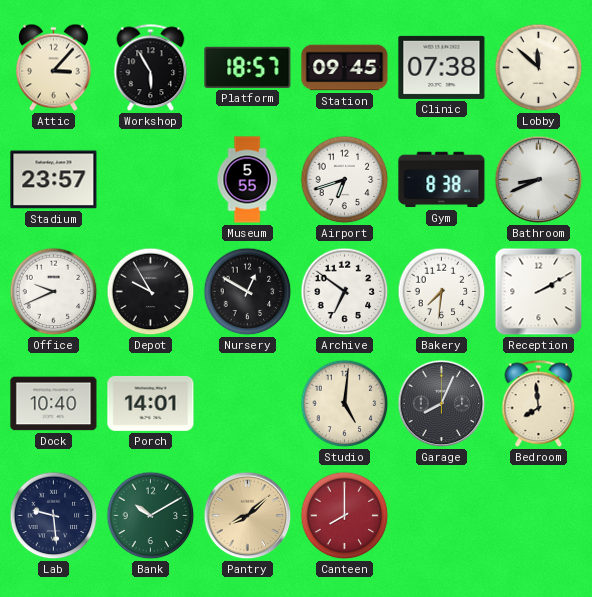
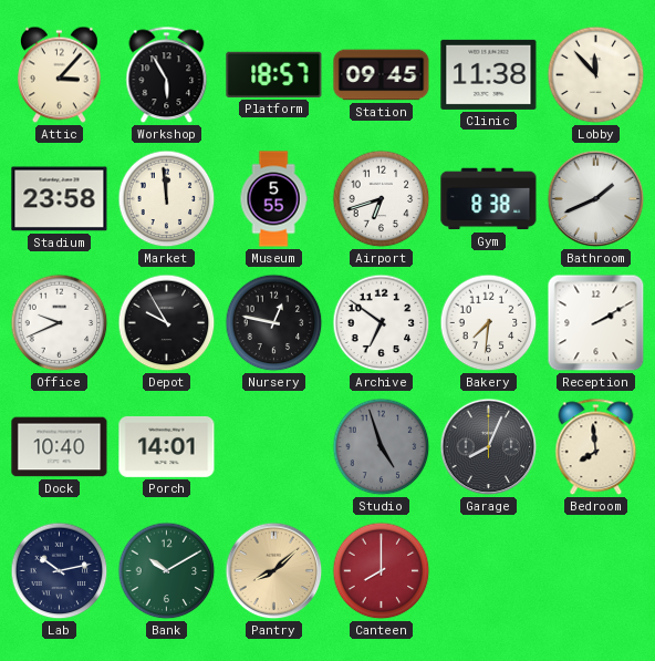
Clinic: 07:38 -> 11:38
Lobby: 11:52 -> 11:53
Stadium: 23:57 -> 23:58
Market: none -> 11:59
Bathroom: 8:41 -> 1:41
Nursery: 12:50 -> 12:47
Studio: 5:01 -> 4:57
Studio dial: cream -> grey
Lab: 9:29 -> 10:13
